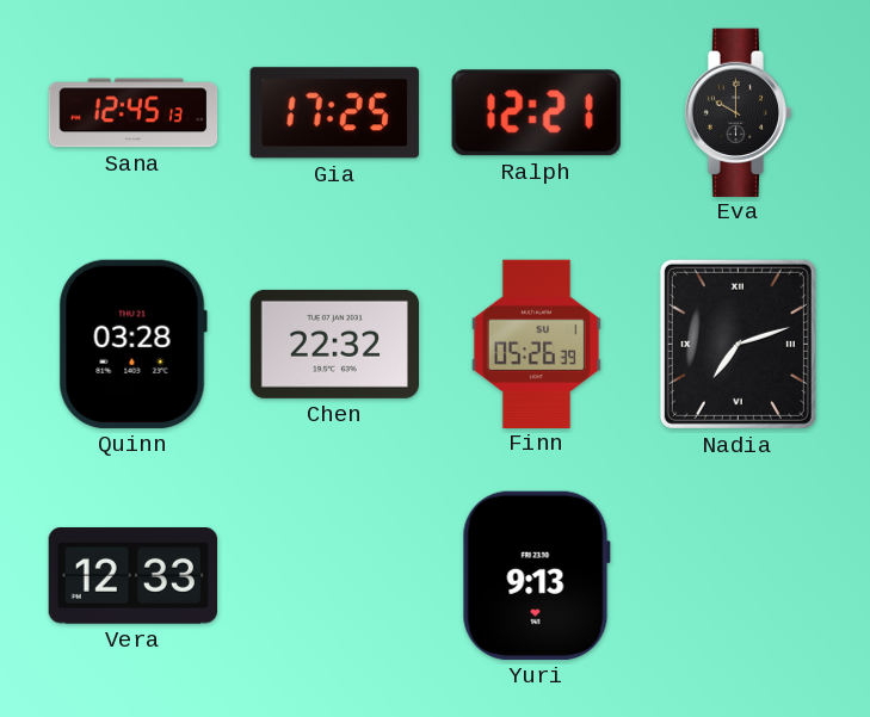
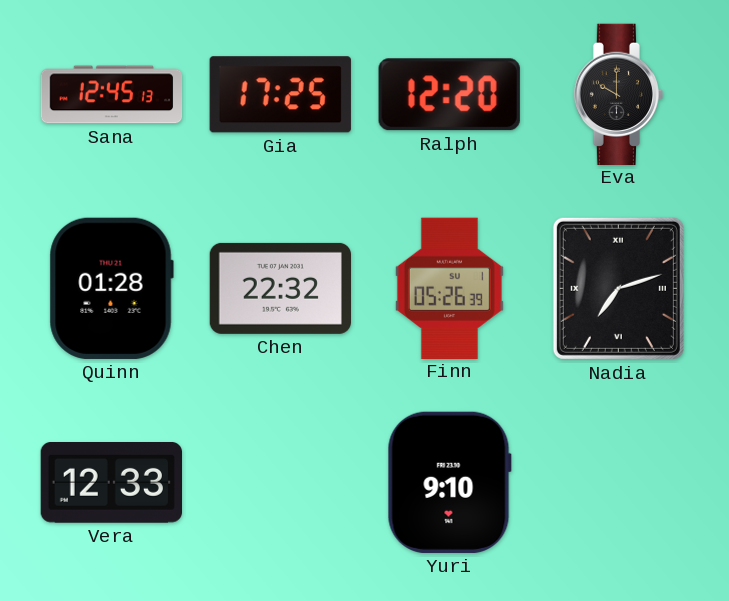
Ralph: 12:21 -> 12:20
Quinn: 03:28 -> 01:28
Yuri: 9:13 -> 9:10
